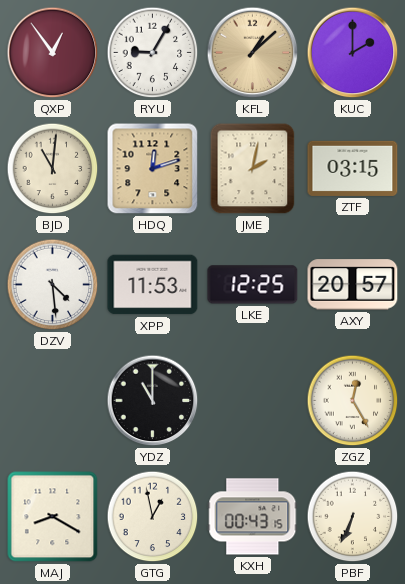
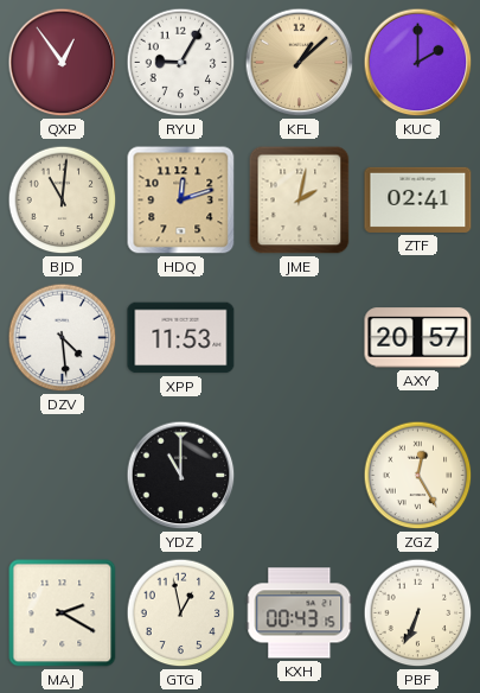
ZTF: 03:15 -> 02:41
LKE: 12:25 -> none
MAJ: 8:20 -> 2:20
